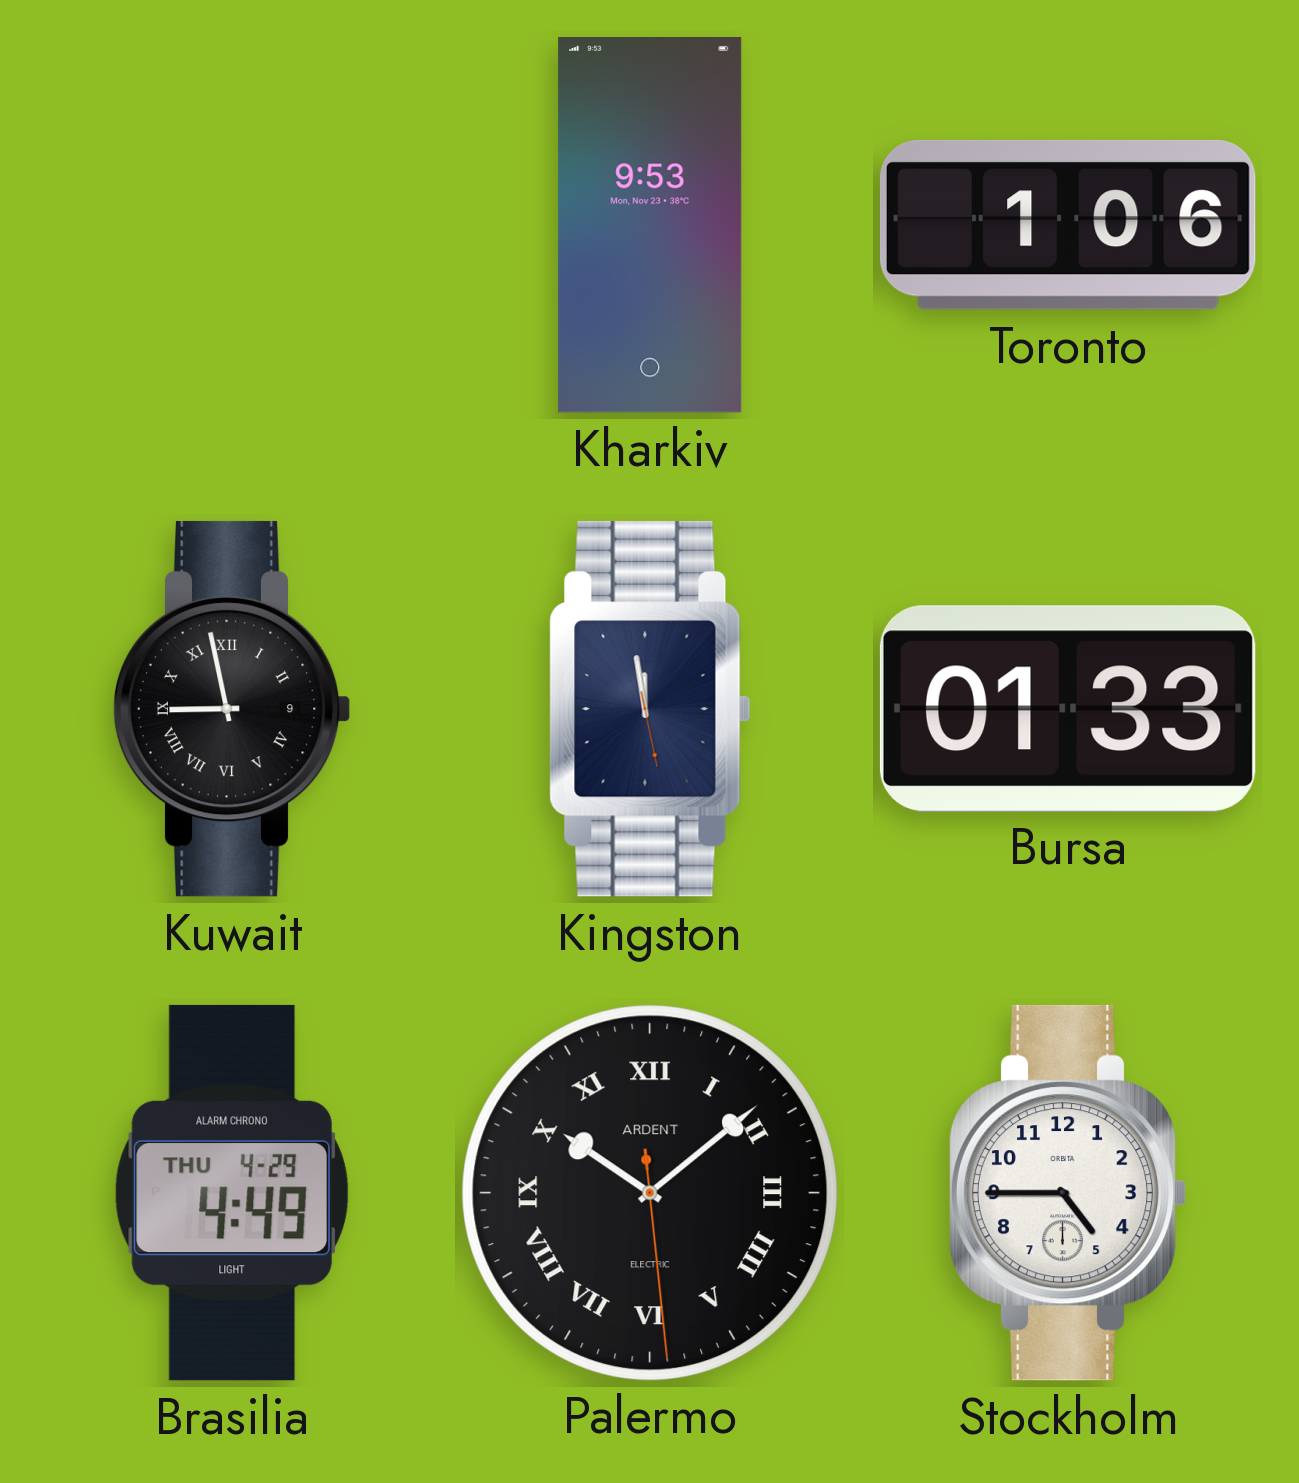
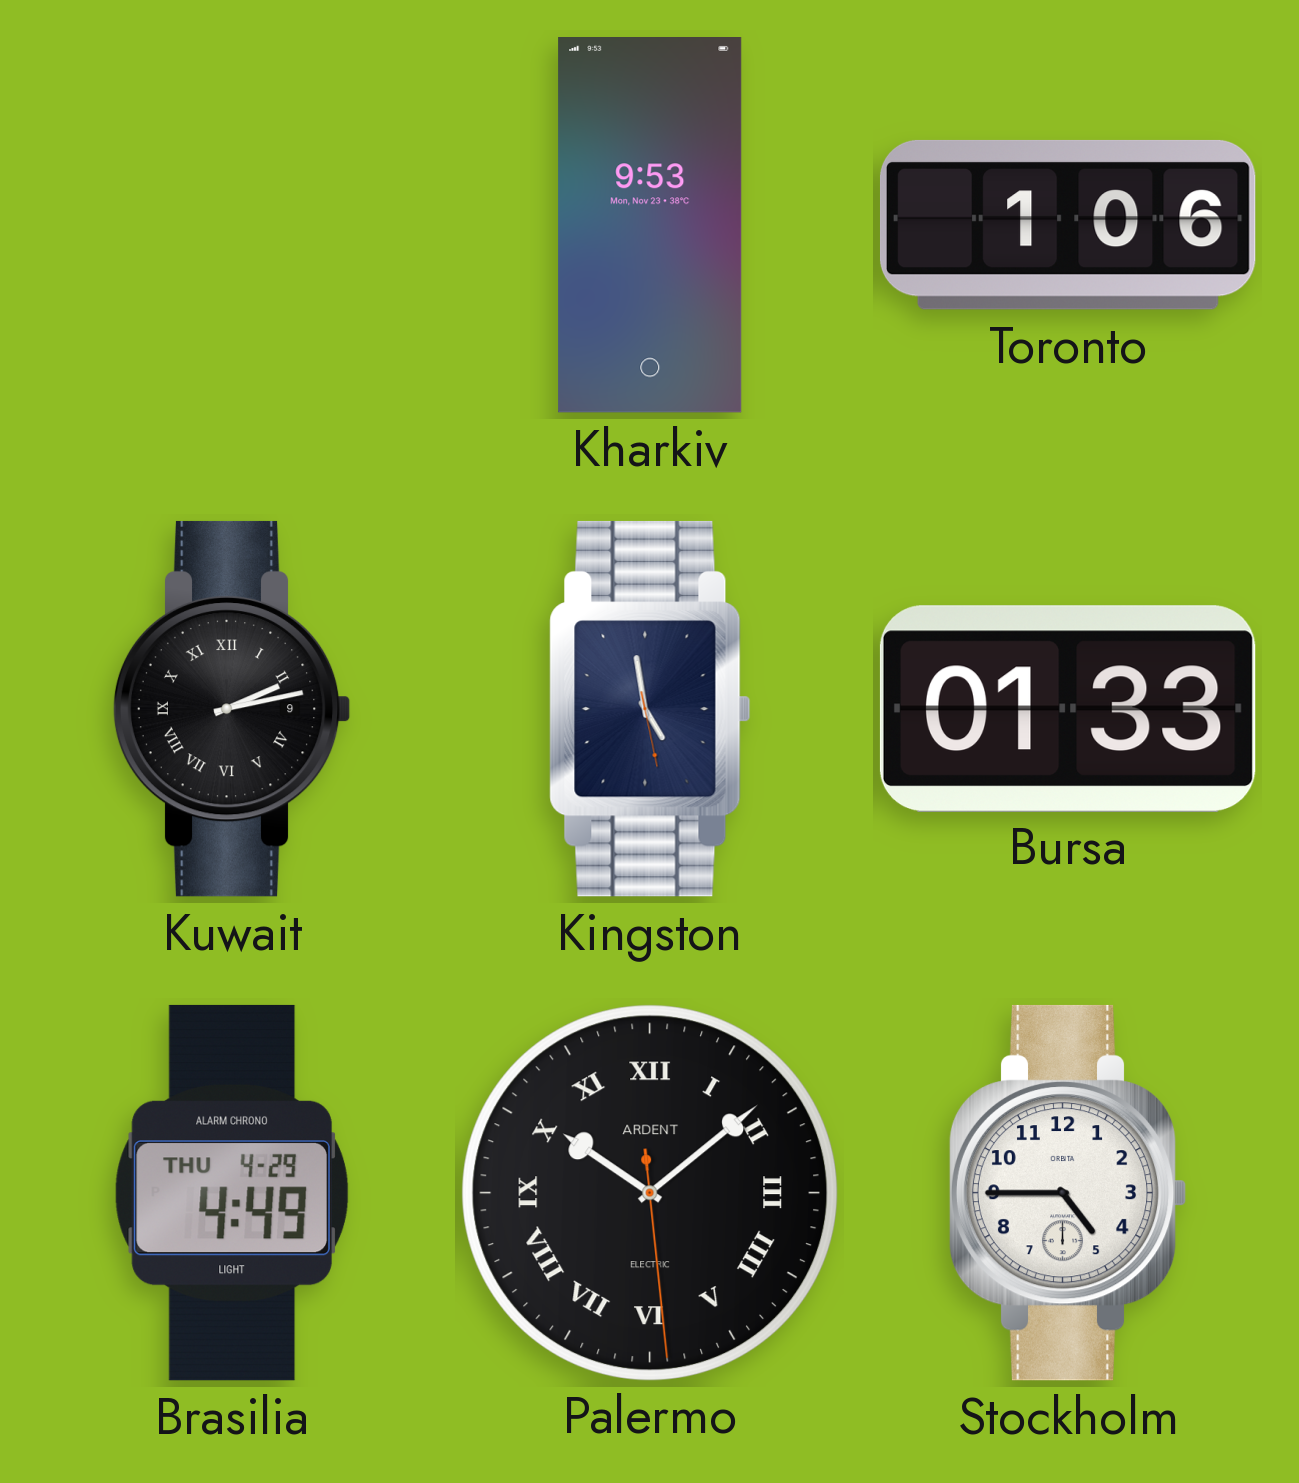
Kuwait: 8:58 -> 2:13
Kingston: 11:58 -> 4:58
